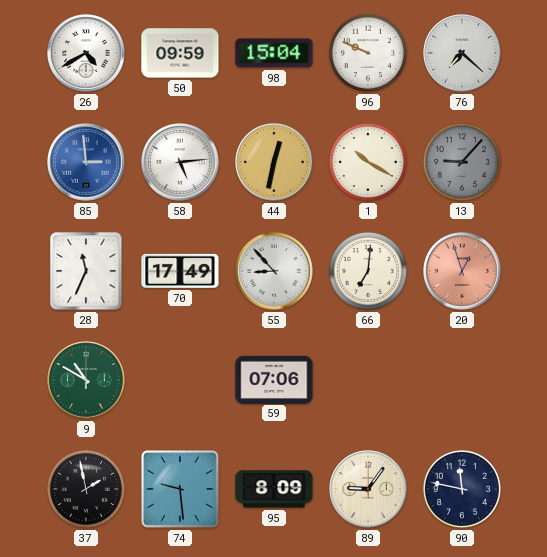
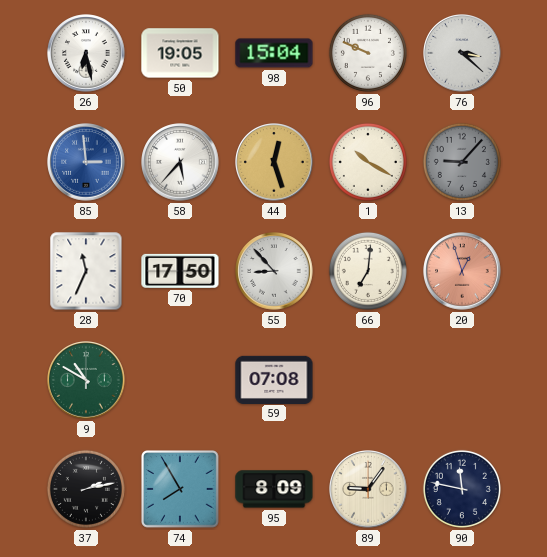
26: 4:40 -> 6:28
50: 09:59 -> 19:05
76: 7:22 -> 3:22
58: 5:14 -> 5:37
44: 12:32 -> 12:27
70: 17:49 -> 17:50
59: 07:06 -> 07:08
37: 1:58 -> 2:13
74: 9:29 -> 7:55
